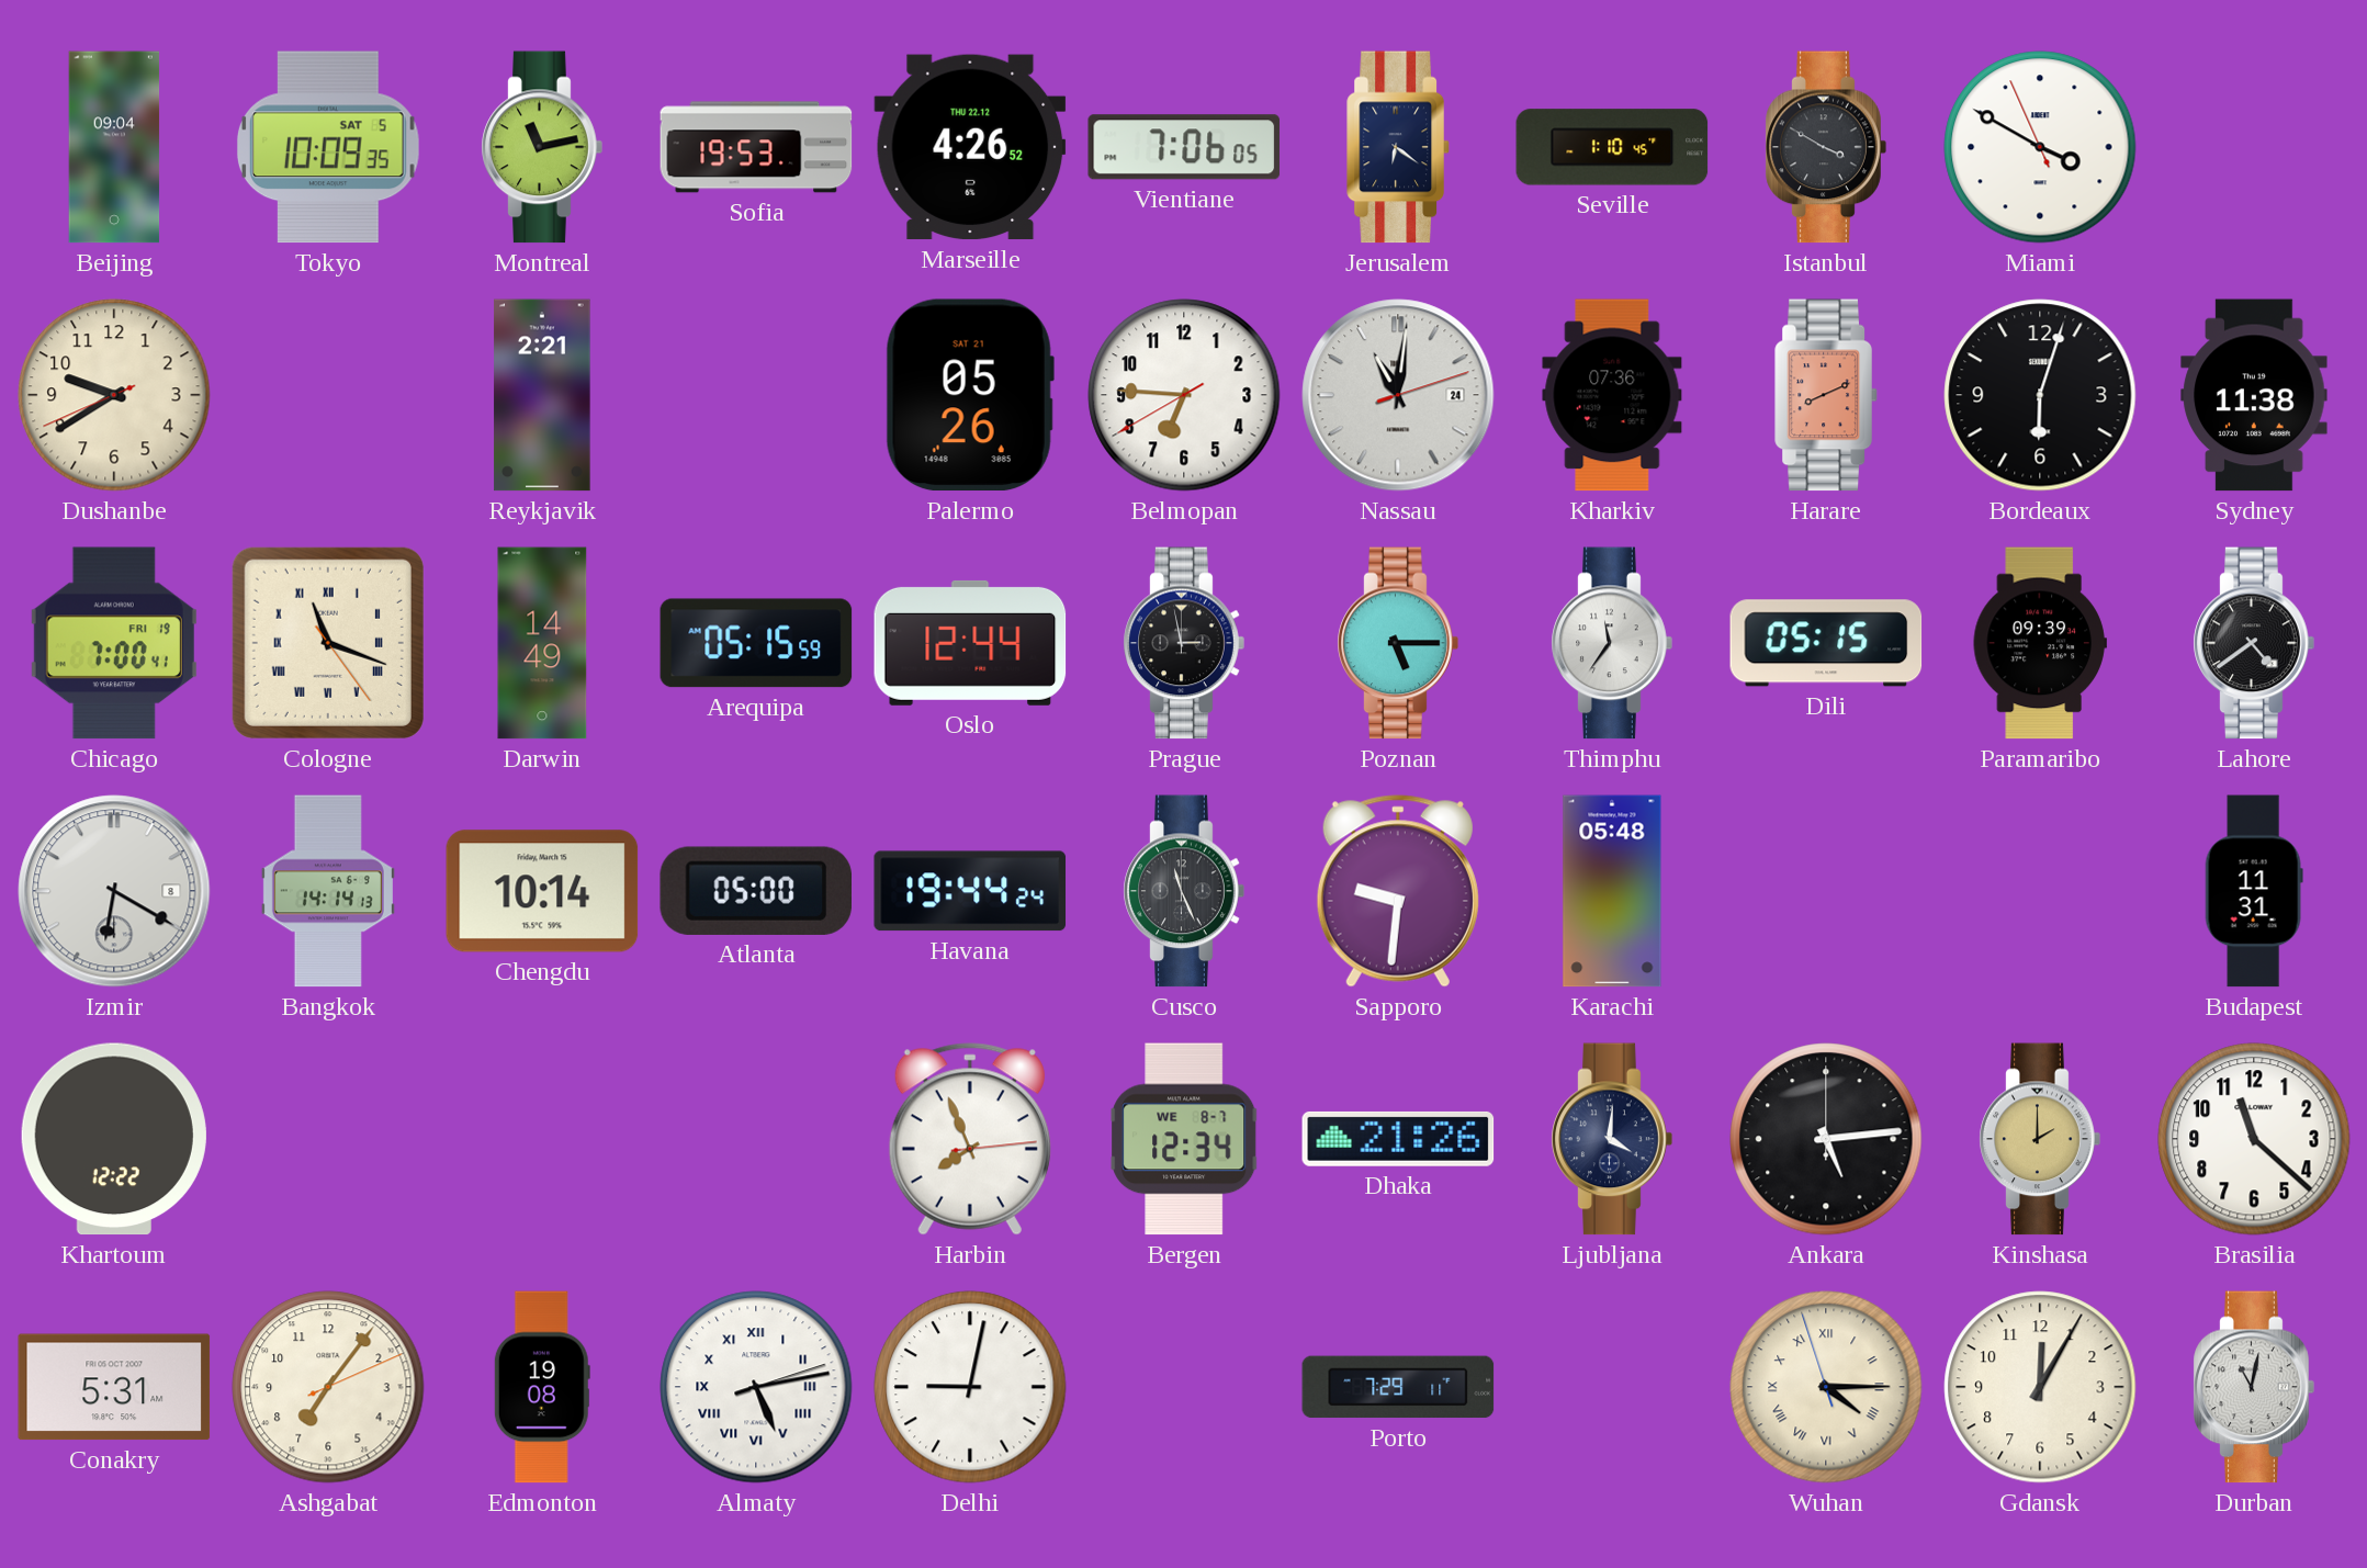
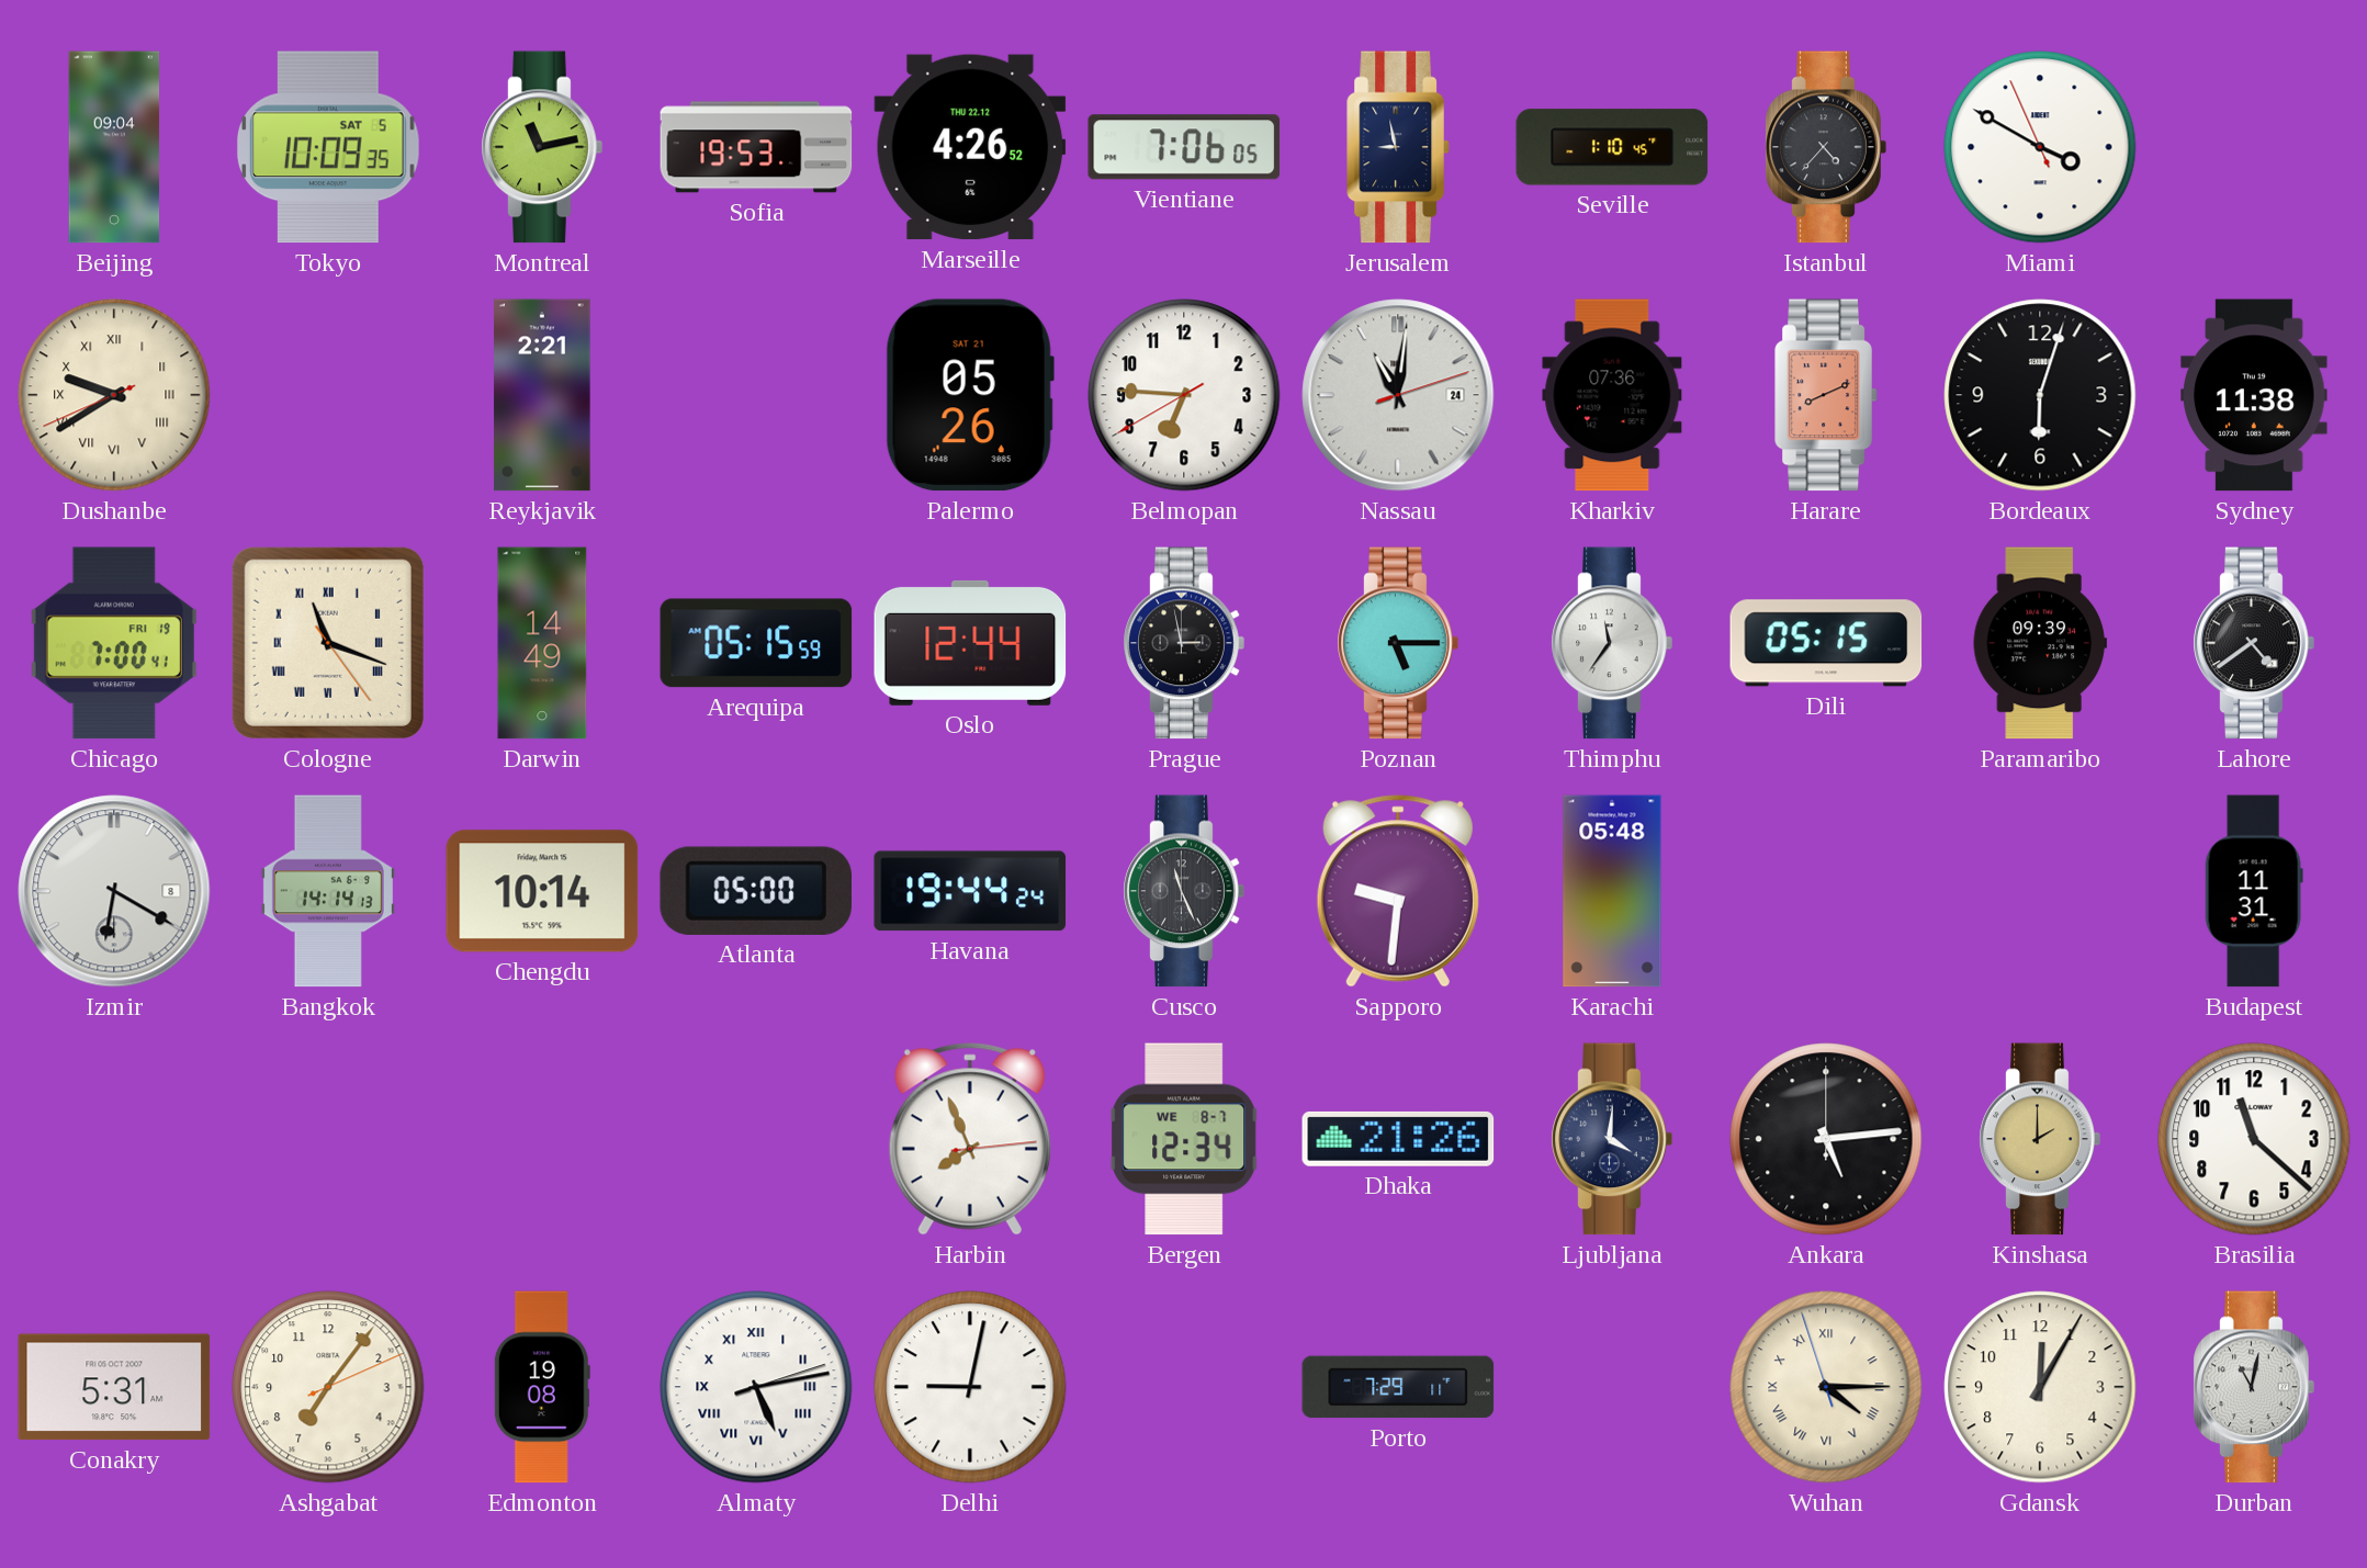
Jerusalem: 6:21 -> 8:58
Istanbul: 3:50 -> 4:37
Dushanbe numerals: Arabic -> Roman
Khartoum: 12:22 -> none
